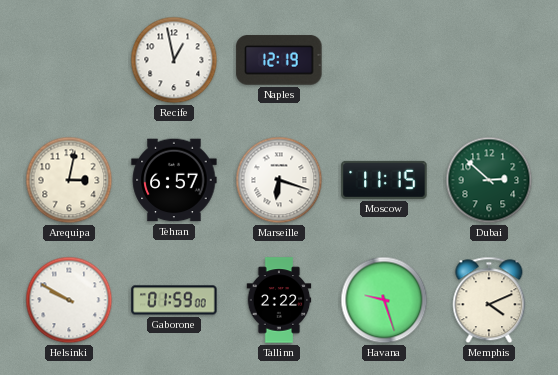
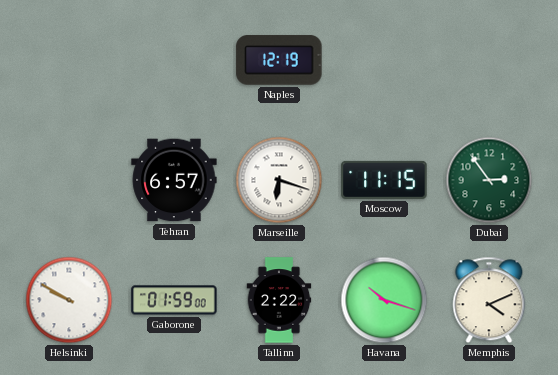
Recife: 12:58 -> none
Arequipa: 3:02 -> none
Dubai: 2:52 -> 2:54
Havana: 9:27 -> 10:18
